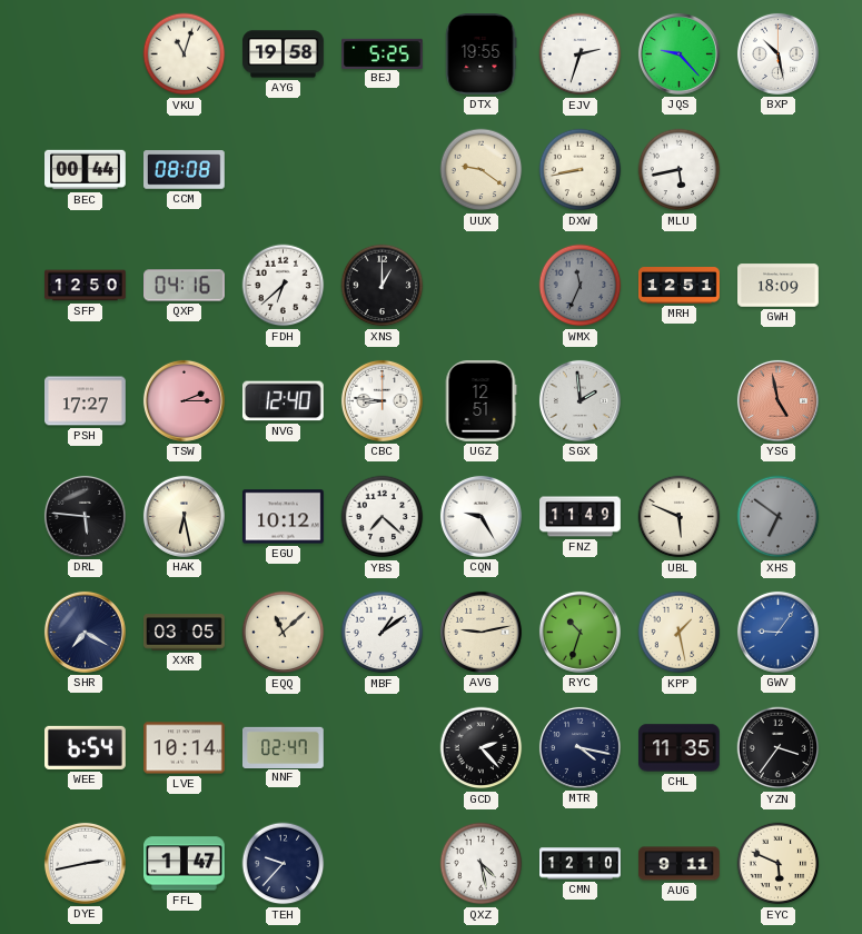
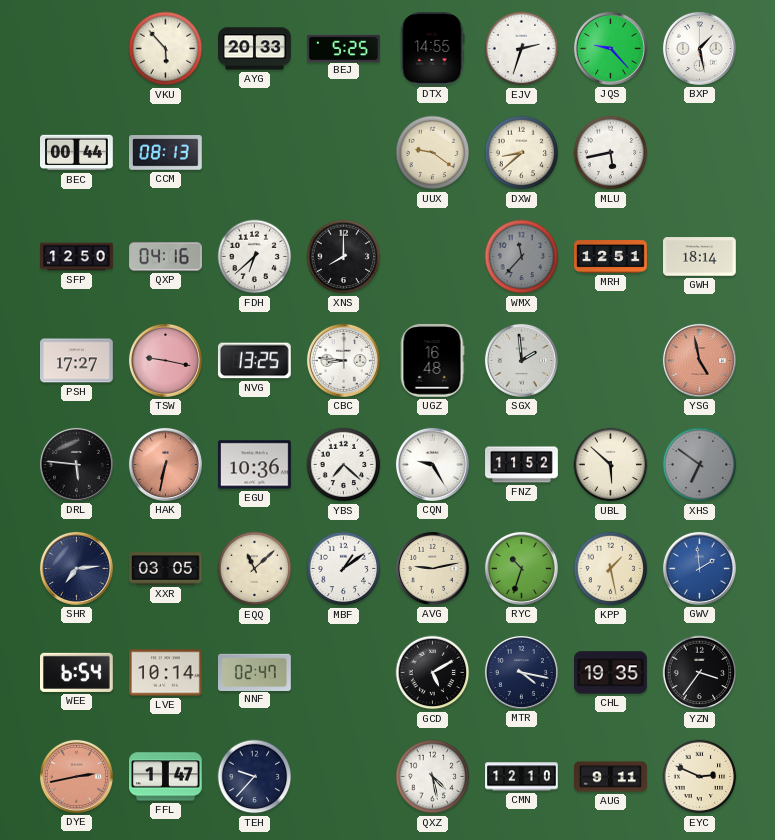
VKU: 11:03 -> 5:53
AYG: 19:58 -> 20:33
DTX: 19:55 -> 14:55
BXP: 10:28 -> 1:28
CCM: 08:08 -> 08:13
DXW: 8:43 -> 8:38
XNS: 1:00 -> 8:00
WMX: 11:34 -> 11:37
GWH: 18:09 -> 18:14
TSW: 2:15 -> 9:17
NVG: 12:40 -> 13:25
UGZ: 12:51 -> 16:48
HAK: 6:28 -> 6:32
HAK dial: cream -> salmon
EGU: 10:12 -> 10:36
FNZ: 11:49 -> 11:52
UBL: 5:49 -> 5:52
SHR: 7:20 -> 7:14
GWV: 9:06 -> 1:59
GCD: 2:23 -> 5:10
CHL: 11:35 -> 19:35
DYE dial: white -> salmon
EYC: 5:49 -> 2:49
